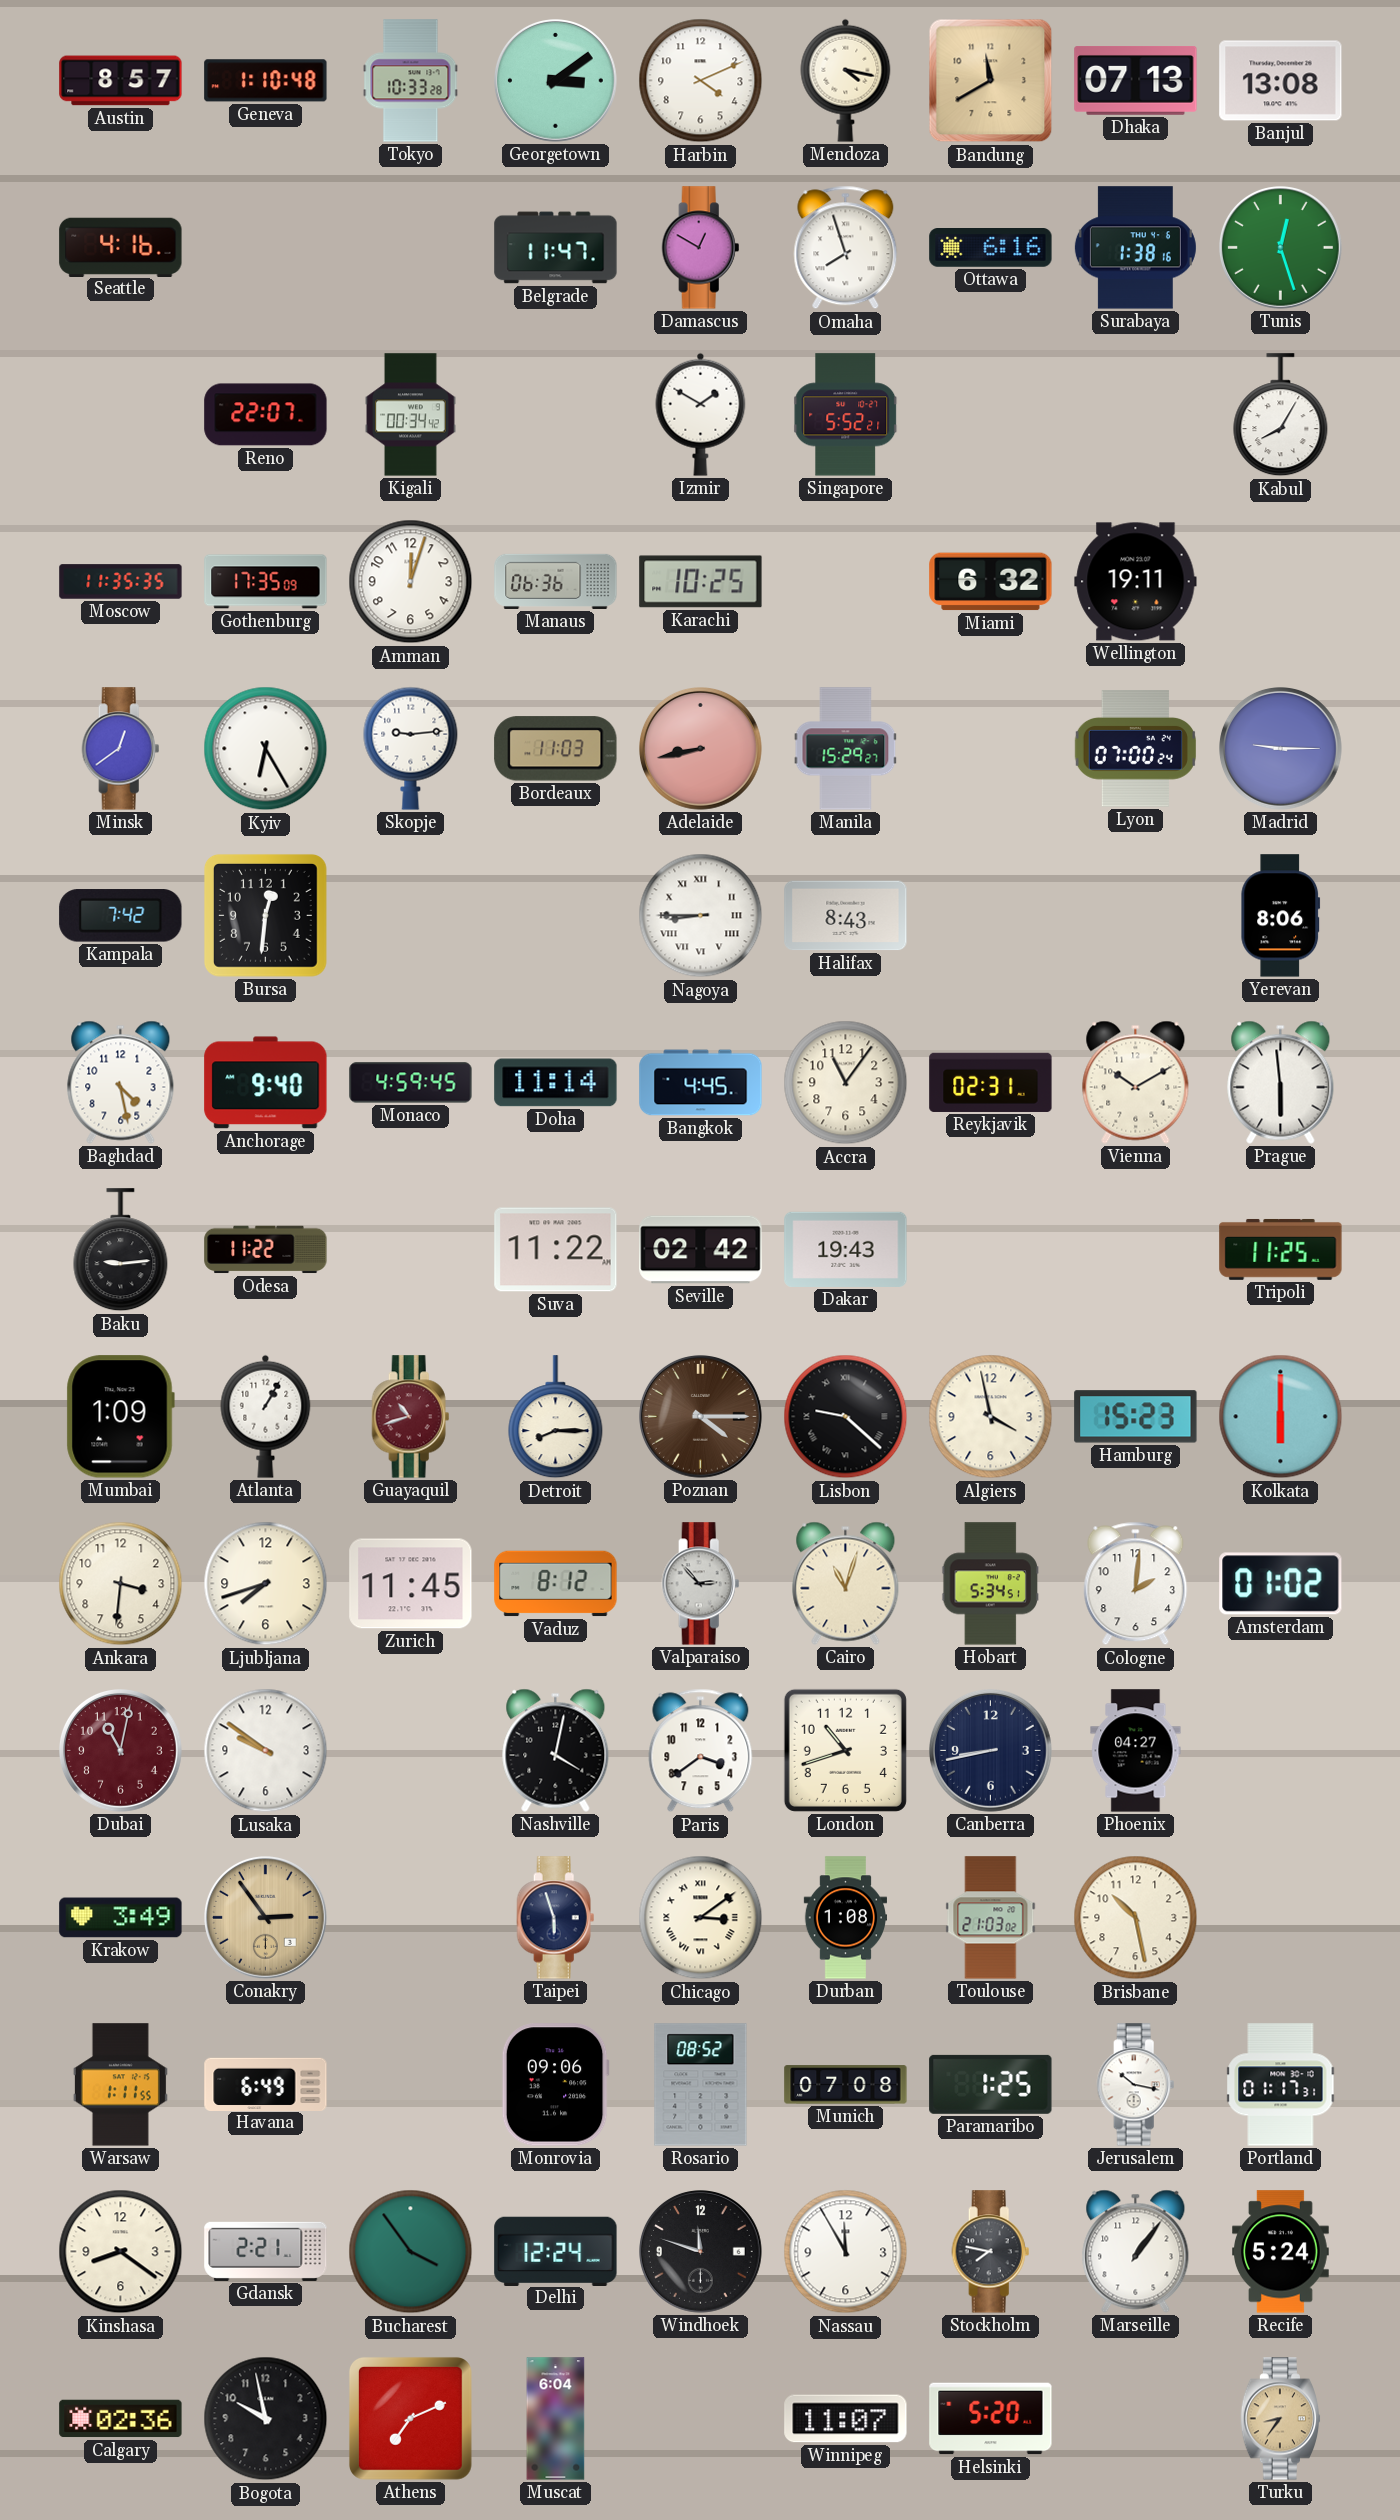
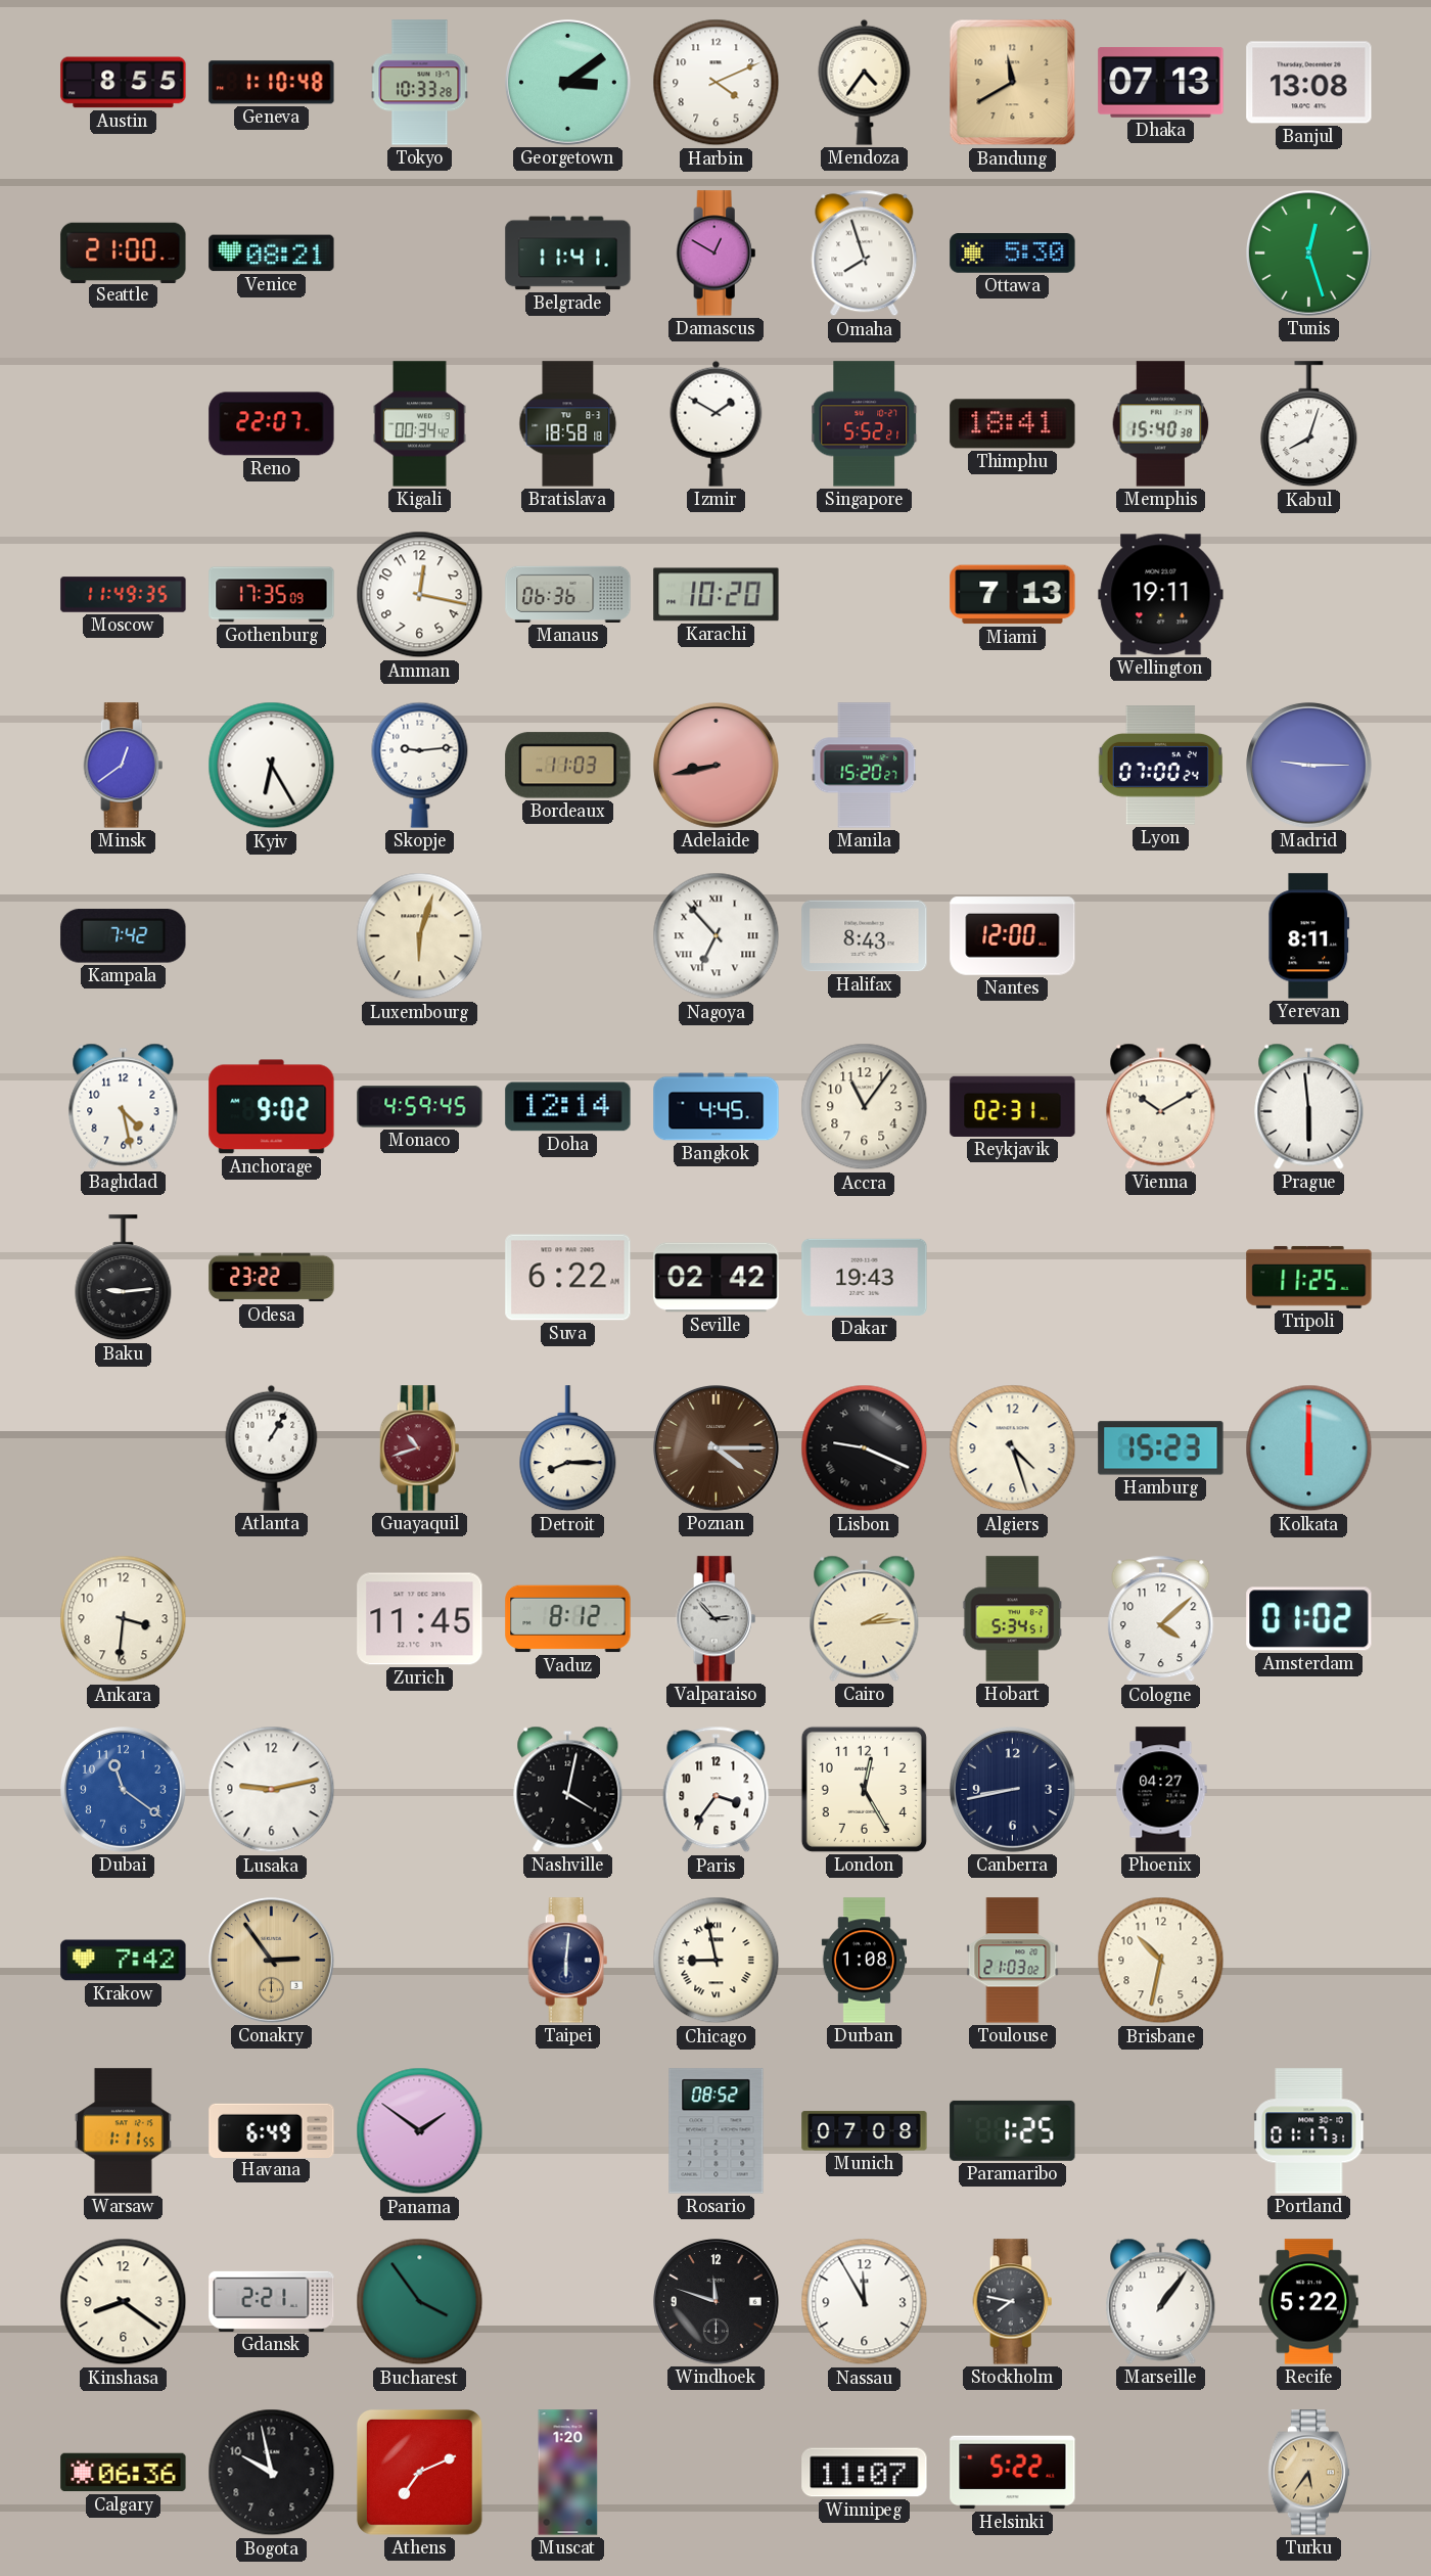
Austin: 8:57 -> 8:55
Mendoza: 4:17 -> 4:36
Seattle: 4:16 -> 21:00
Venice: none -> 08:21
Belgrade: 11:47 -> 11:41
Ottawa: 6:16 -> 5:30
Surabaya: 1:38 -> none
Bratislava: none -> 18:58
Thimphu: none -> 18:41
Memphis: none -> 15:40
Kabul: 8:05 -> 8:03
Moscow: 11:35 -> 11:49
Amman: 12:03 -> 12:17
Karachi: 10:25 -> 10:20
Miami: 6:32 -> 7:13
Manila: 15:29 -> 15:20
Bursa: 12:31 -> none
Luxembourg: none -> 6:03
Nagoya: 8:45 -> 6:53
Nantes: none -> 12:00
Yerevan: 8:06 -> 8:11
Anchorage: 9:40 -> 9:02
Doha: 11:14 -> 12:14
Odesa: 11:22 -> 23:22
Suva: 11:22 -> 6:22
Mumbai: 1:09 -> none
Lisbon: 9:22 -> 9:19
Algiers: 3:58 -> 4:27
Ljubljana: 7:42 -> none
Cairo: 11:03 -> 2:14
Cologne: 2:01 -> 4:08
Dubai: 11:02 -> 11:21
Dubai dial: burgundy -> blue
Lusaka: 9:51 -> 9:13
Paris: 3:39 -> 3:36
London: 10:42 -> 12:25
Krakow: 3:49 -> 7:42
Taipei: 5:57 -> 6:01
Chicago: 3:09 -> 8:58
Brisbane: 10:28 -> 10:32
Panama: none -> 1:51
Monrovia: 09:06 -> none
Jerusalem: 10:17 -> none
Delhi: 12:24 -> none
Recife: 5:24 -> 5:22
Calgary: 02:36 -> 06:36
Muscat: 6:04 -> 1:20
Helsinki: 5:20 -> 5:22
Turku: 8:36 -> 5:36
